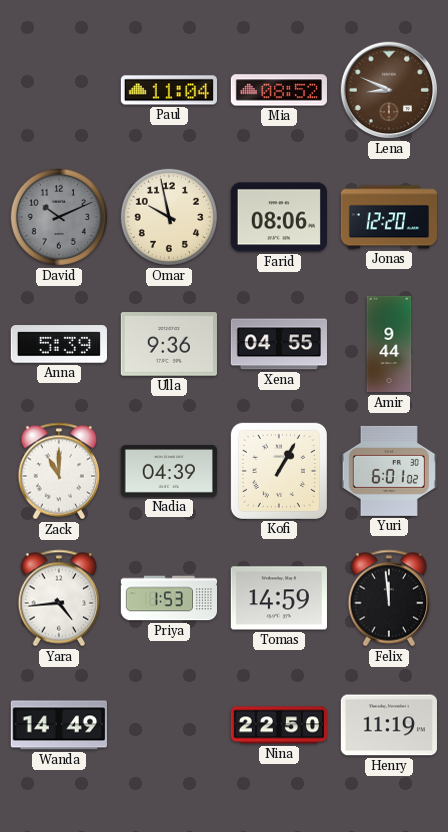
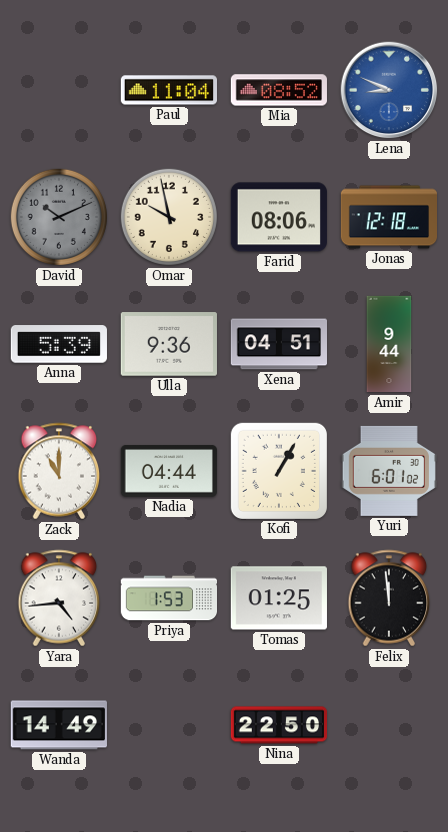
Lena dial: brown -> blue
Jonas: 12:20 -> 12:18
Xena: 04:55 -> 04:51
Nadia: 04:39 -> 04:44
Tomas: 14:59 -> 01:25
Henry: 11:19 -> none
